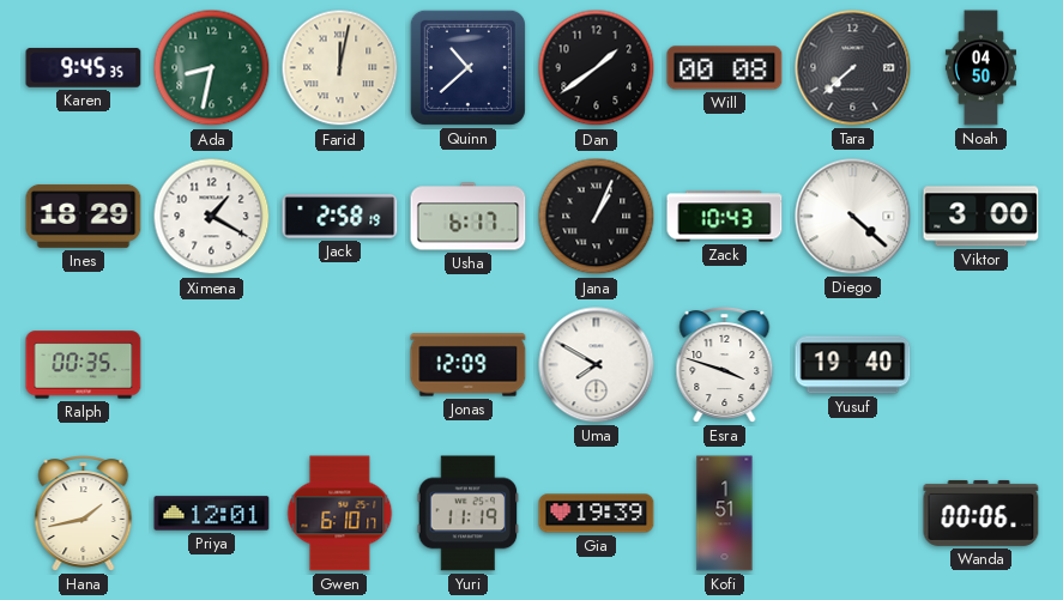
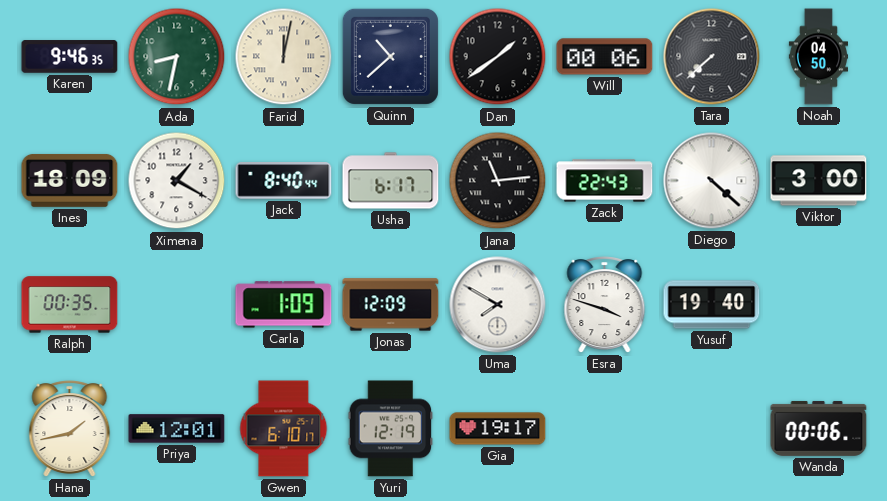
Karen: 9:45 -> 9:46
Will: 00:08 -> 00:06
Ines: 18:29 -> 18:09
Jack: 2:58 -> 8:40
Jana: 1:04 -> 11:14
Zack: 10:43 -> 22:43
Carla: none -> 1:09
Yuri: 11:19 -> 12:19
Gia: 19:39 -> 19:17
Kofi: 1:51 -> none
